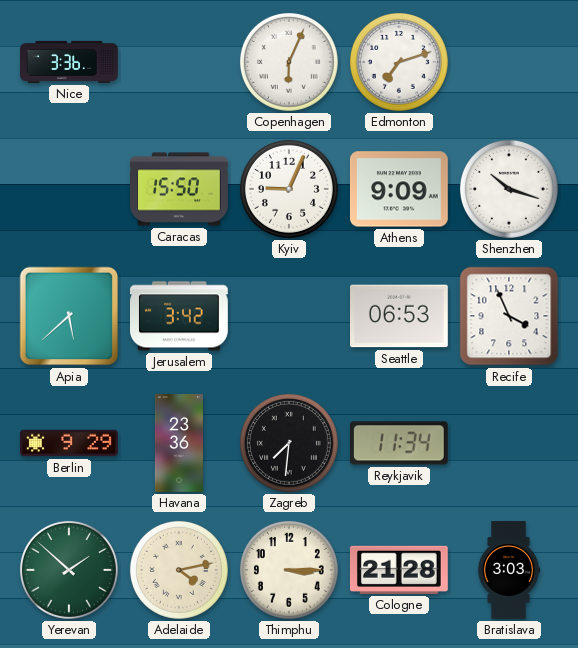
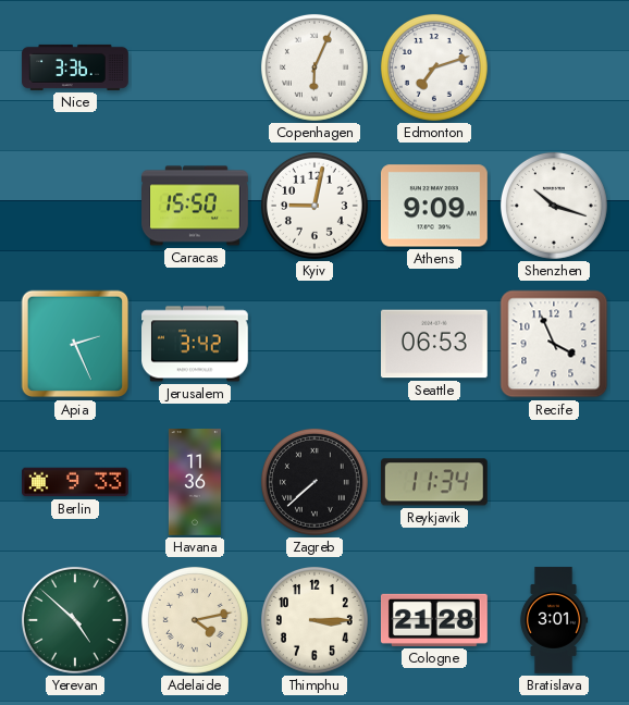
Kyiv: 9:04 -> 9:02
Apia: 5:38 -> 2:26
Berlin: 9:29 -> 9:33
Havana: 23:36 -> 11:36
Zagreb: 7:31 -> 7:38
Yerevan: 1:52 -> 4:52
Bratislava: 3:03 -> 3:01
